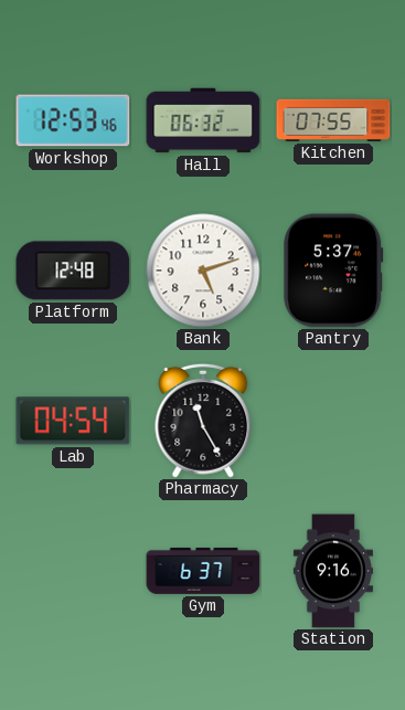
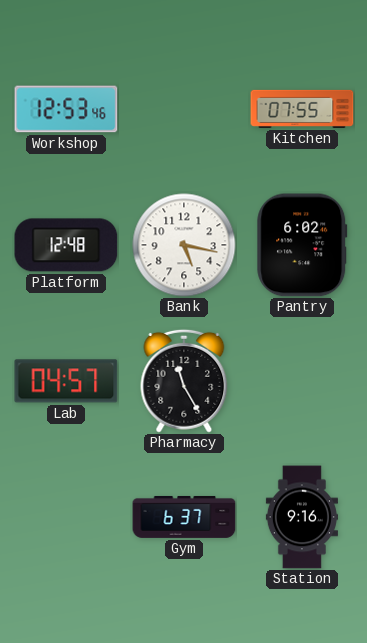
Hall: 06:32 -> none
Bank: 5:12 -> 5:17
Pantry: 5:37 -> 6:02
Lab: 04:54 -> 04:57
